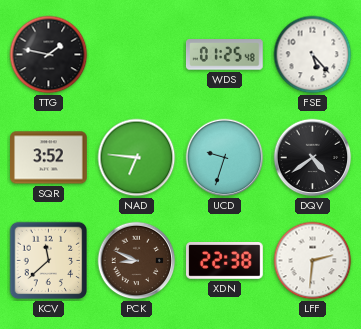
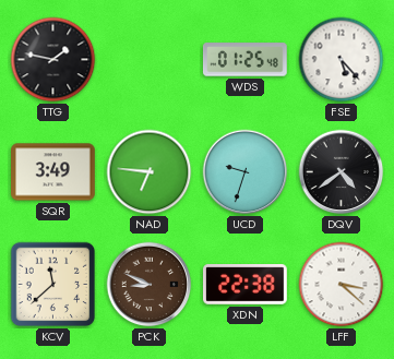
SQR: 3:52 -> 3:49
LFF: 2:31 -> 3:22
